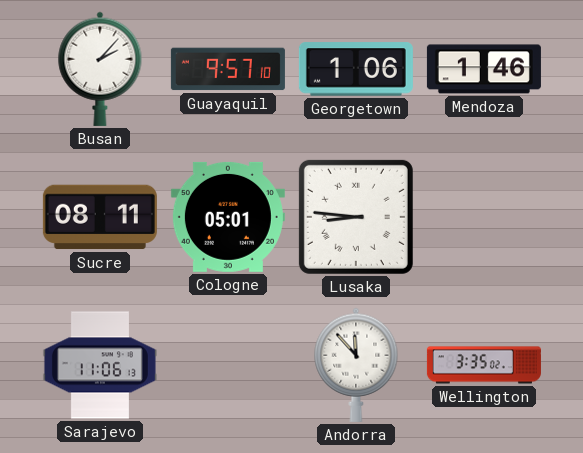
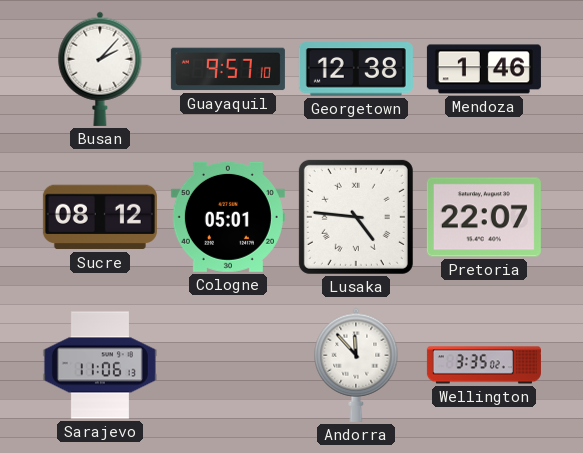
Georgetown: 1:06 -> 12:38
Sucre: 08:11 -> 08:12
Lusaka: 8:46 -> 4:46
Pretoria: none -> 22:07
